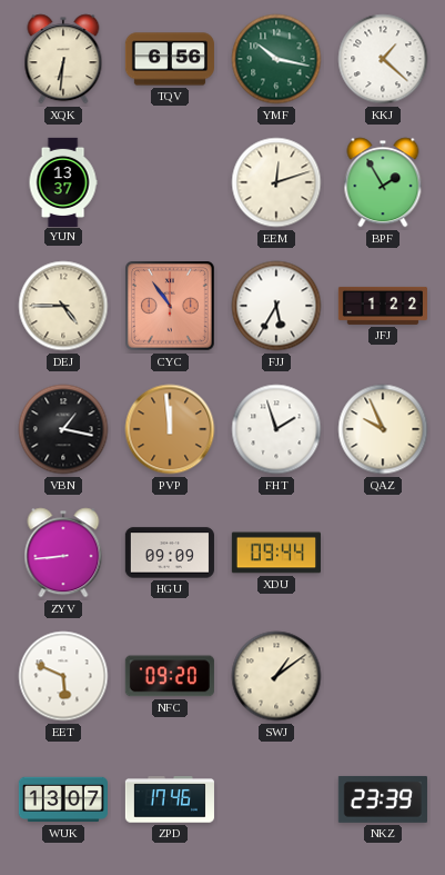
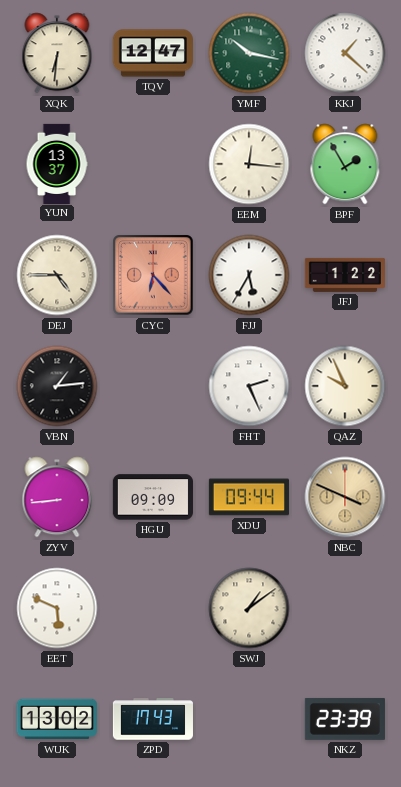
TQV: 6:56 -> 12:47
EEM: 12:12 -> 12:16
CYC: 10:54 -> 6:23
VBN: 1:17 -> 1:14
PVP: 11:59 -> none
FHT: 1:57 -> 2:26
NBC: none -> 3:49
NFC: 09:20 -> none
WUK: 13:07 -> 13:02
ZPD: 17:46 -> 17:43
